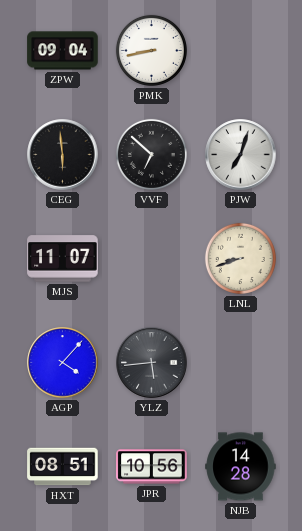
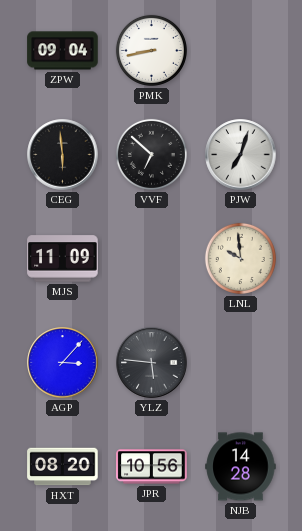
MJS: 11:07 -> 11:09
LNL: 8:42 -> 9:59
AGP: 4:07 -> 3:07
YLZ: 5:44 -> 5:46
HXT: 08:51 -> 08:20
